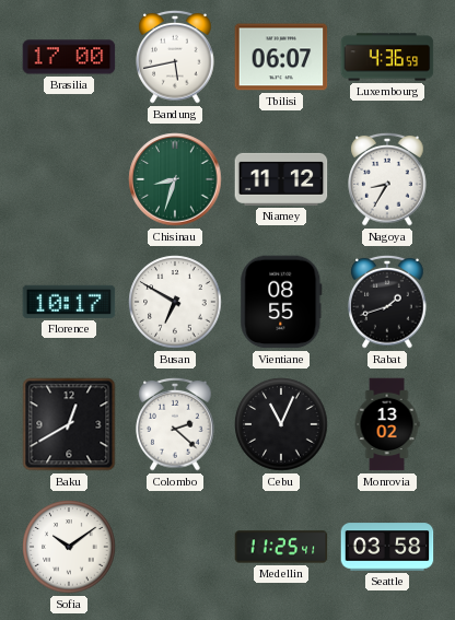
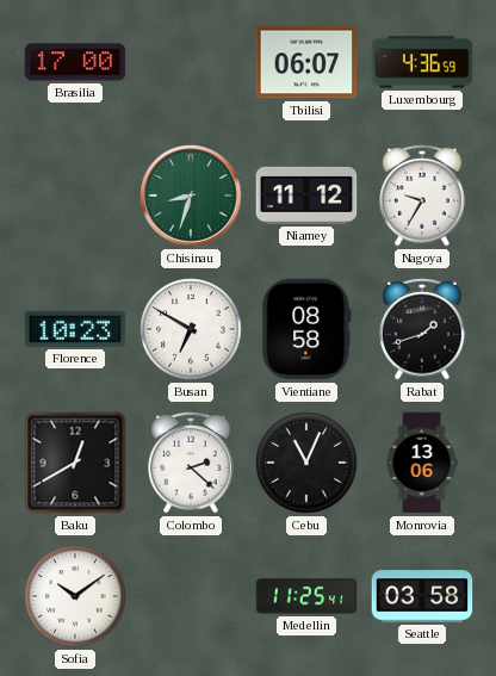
Bandung: 5:43 -> none
Nagoya: 8:35 -> 9:35
Florence: 10:17 -> 10:23
Vientiane: 08:55 -> 08:58
Monrovia: 13:02 -> 13:06
